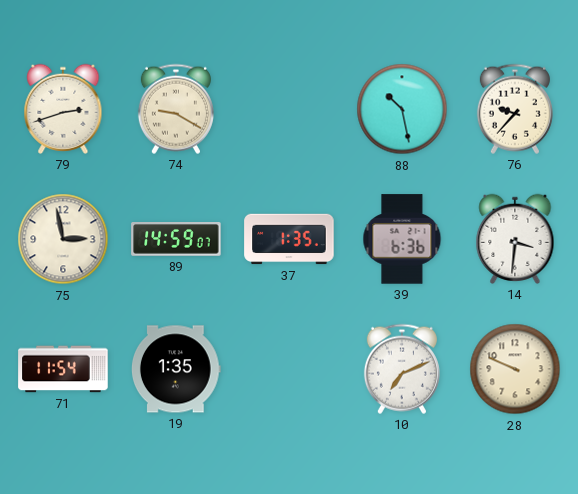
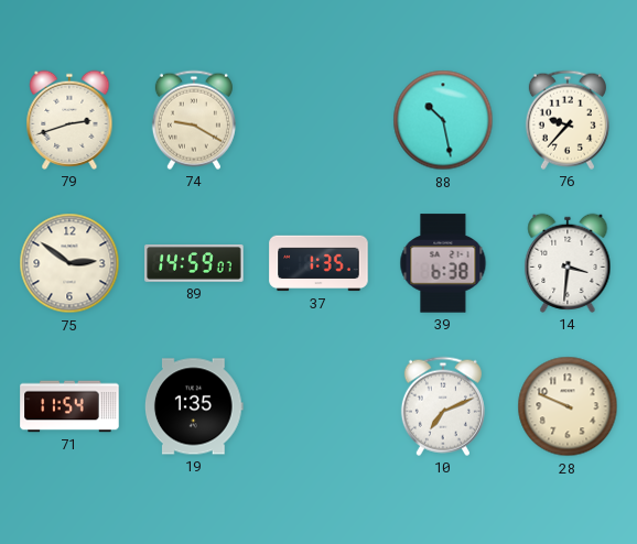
75: 2:58 -> 2:51
39: 6:36 -> 6:38
